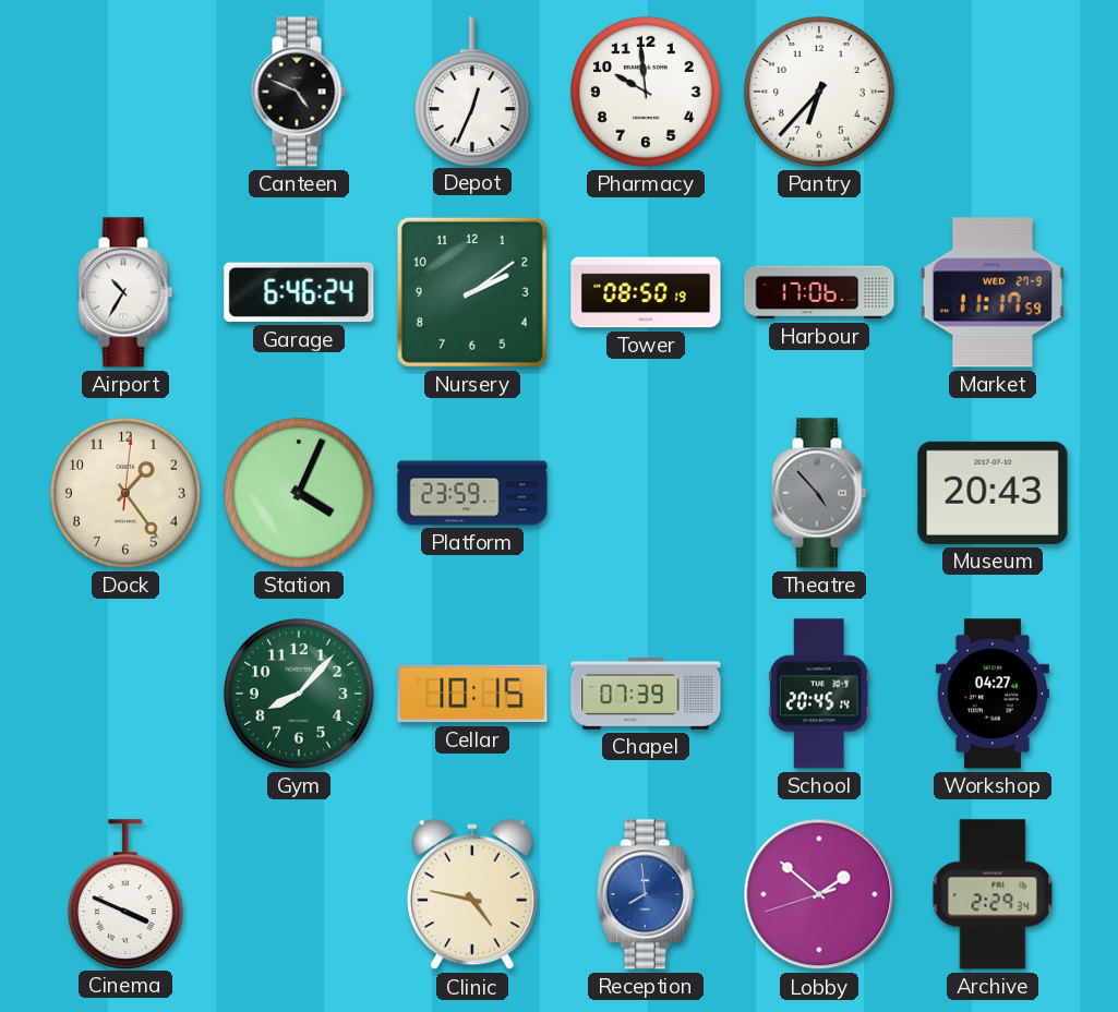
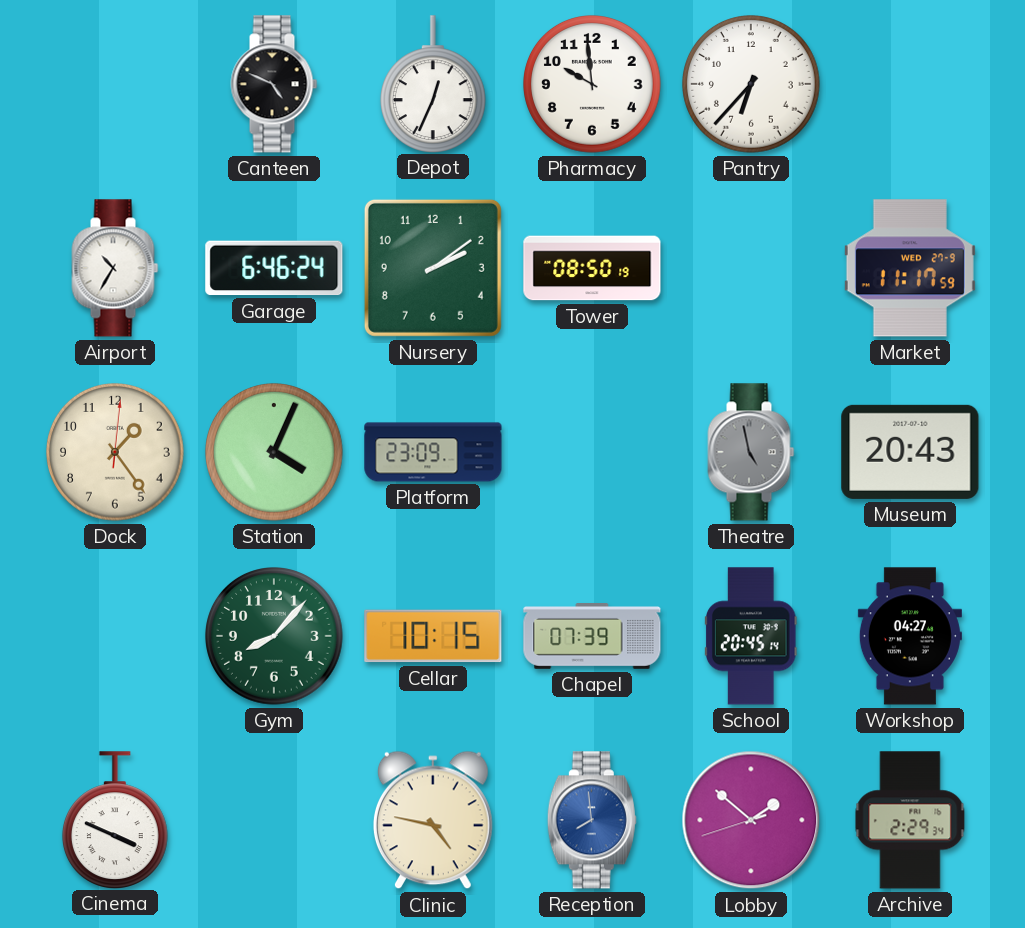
Harbour: 17:06 -> none
Platform: 23:59 -> 23:09
Theatre: 4:53 -> 4:58
